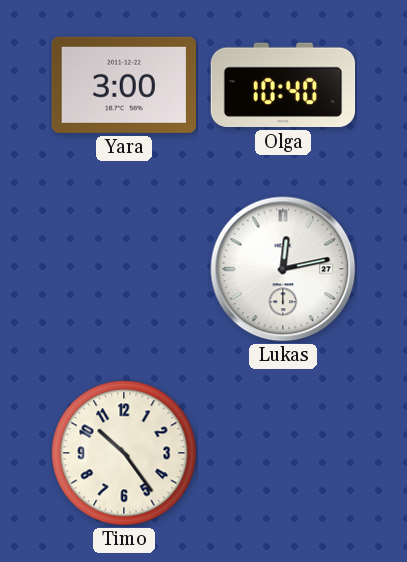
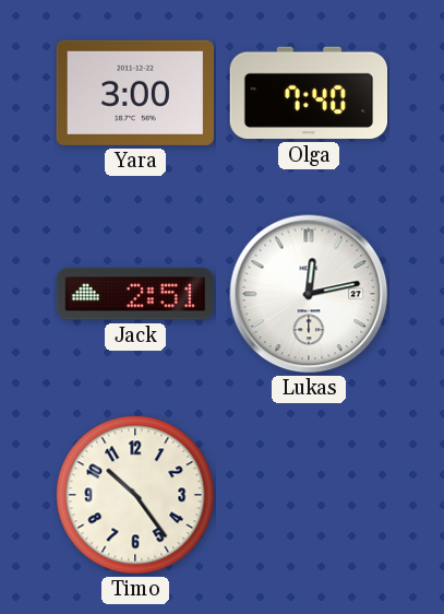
Olga: 10:40 -> 7:40
Jack: none -> 2:51
